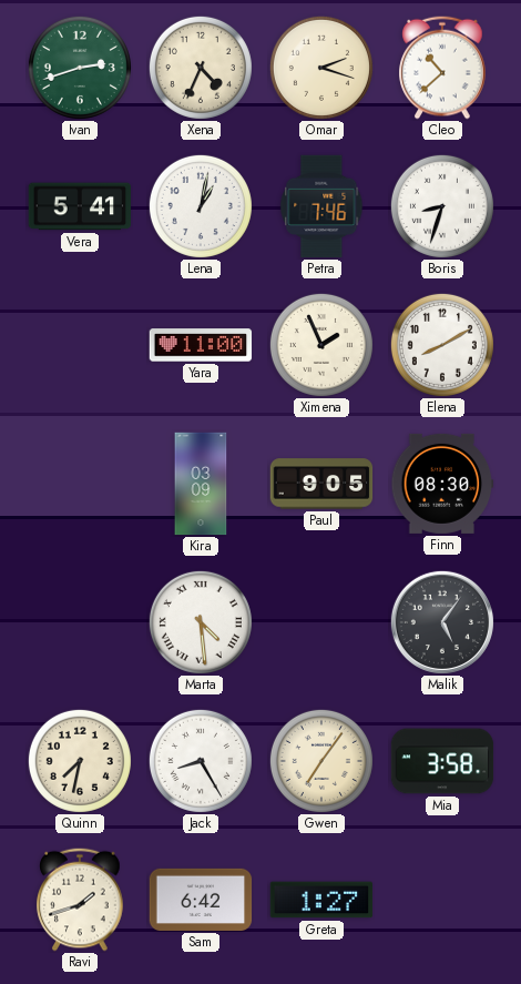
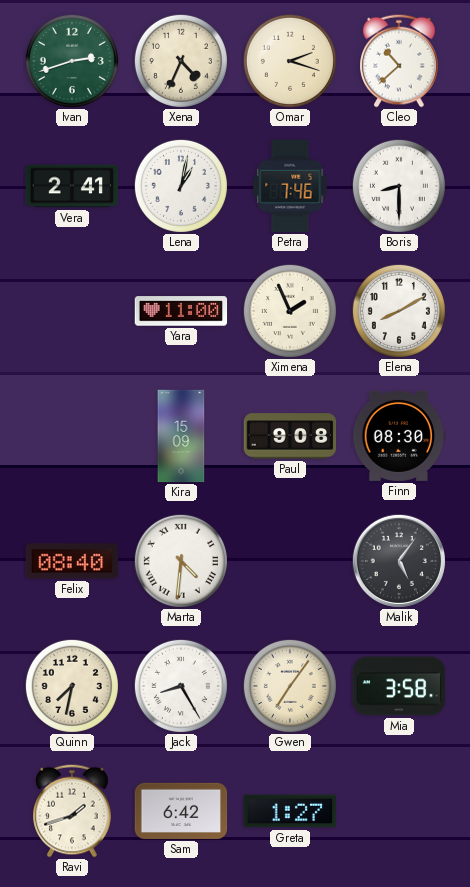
Vera: 5:41 -> 2:41
Boris: 8:33 -> 8:30
Kira: 03:09 -> 15:09
Paul: 9:05 -> 9:08
Felix: none -> 08:40
Marta: 4:29 -> 4:31
